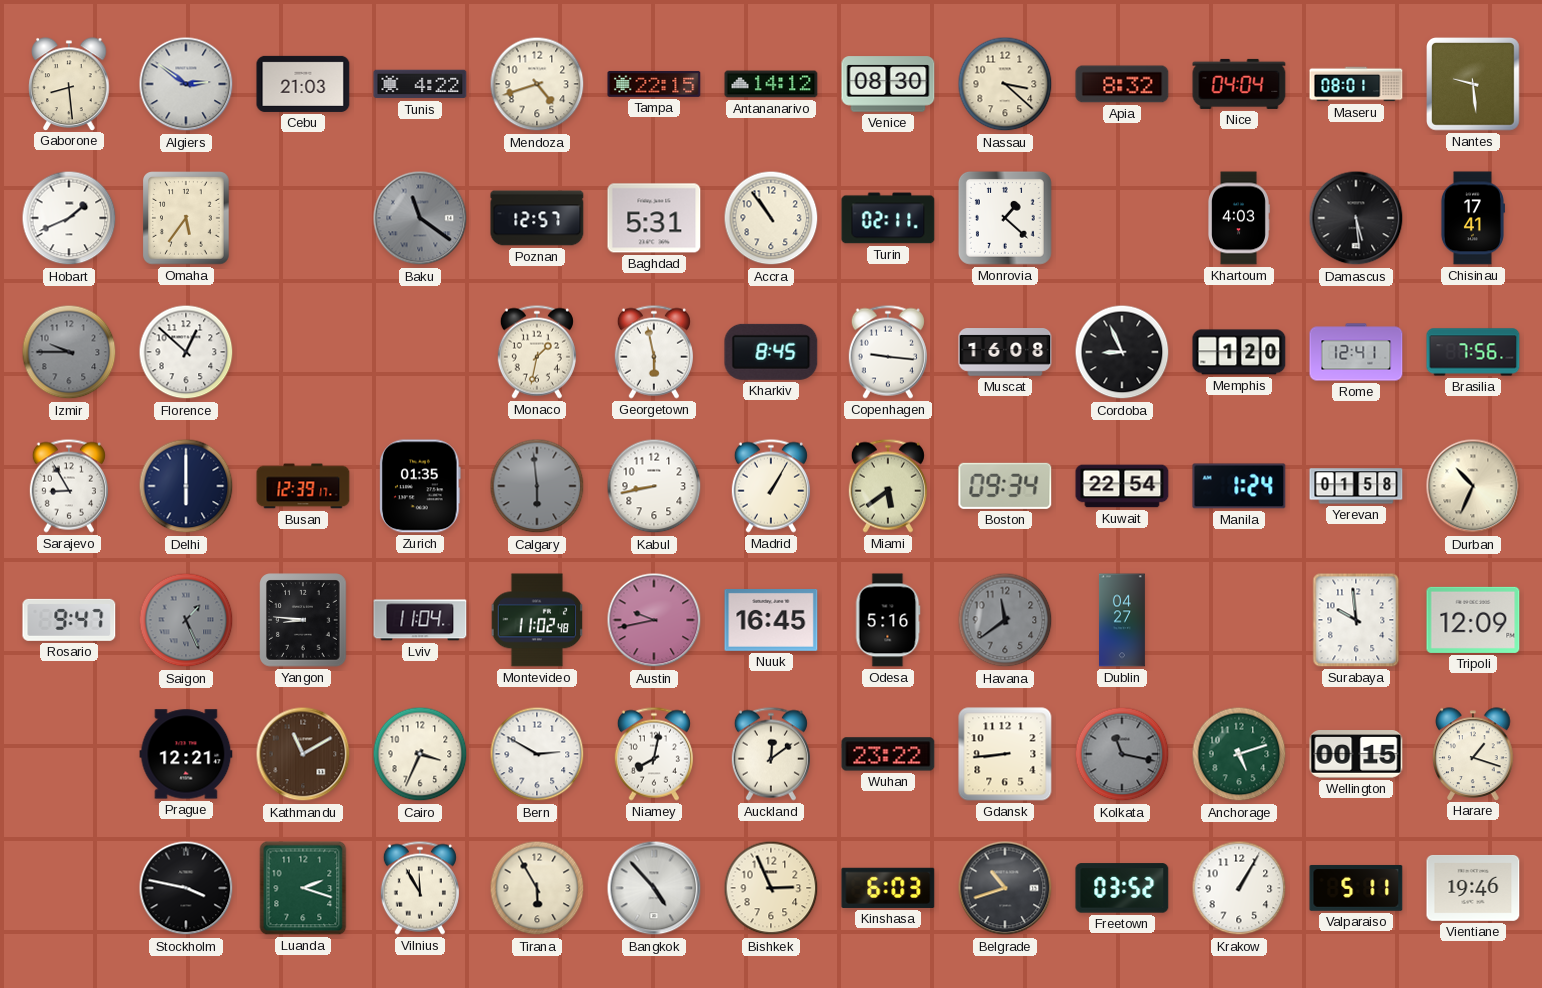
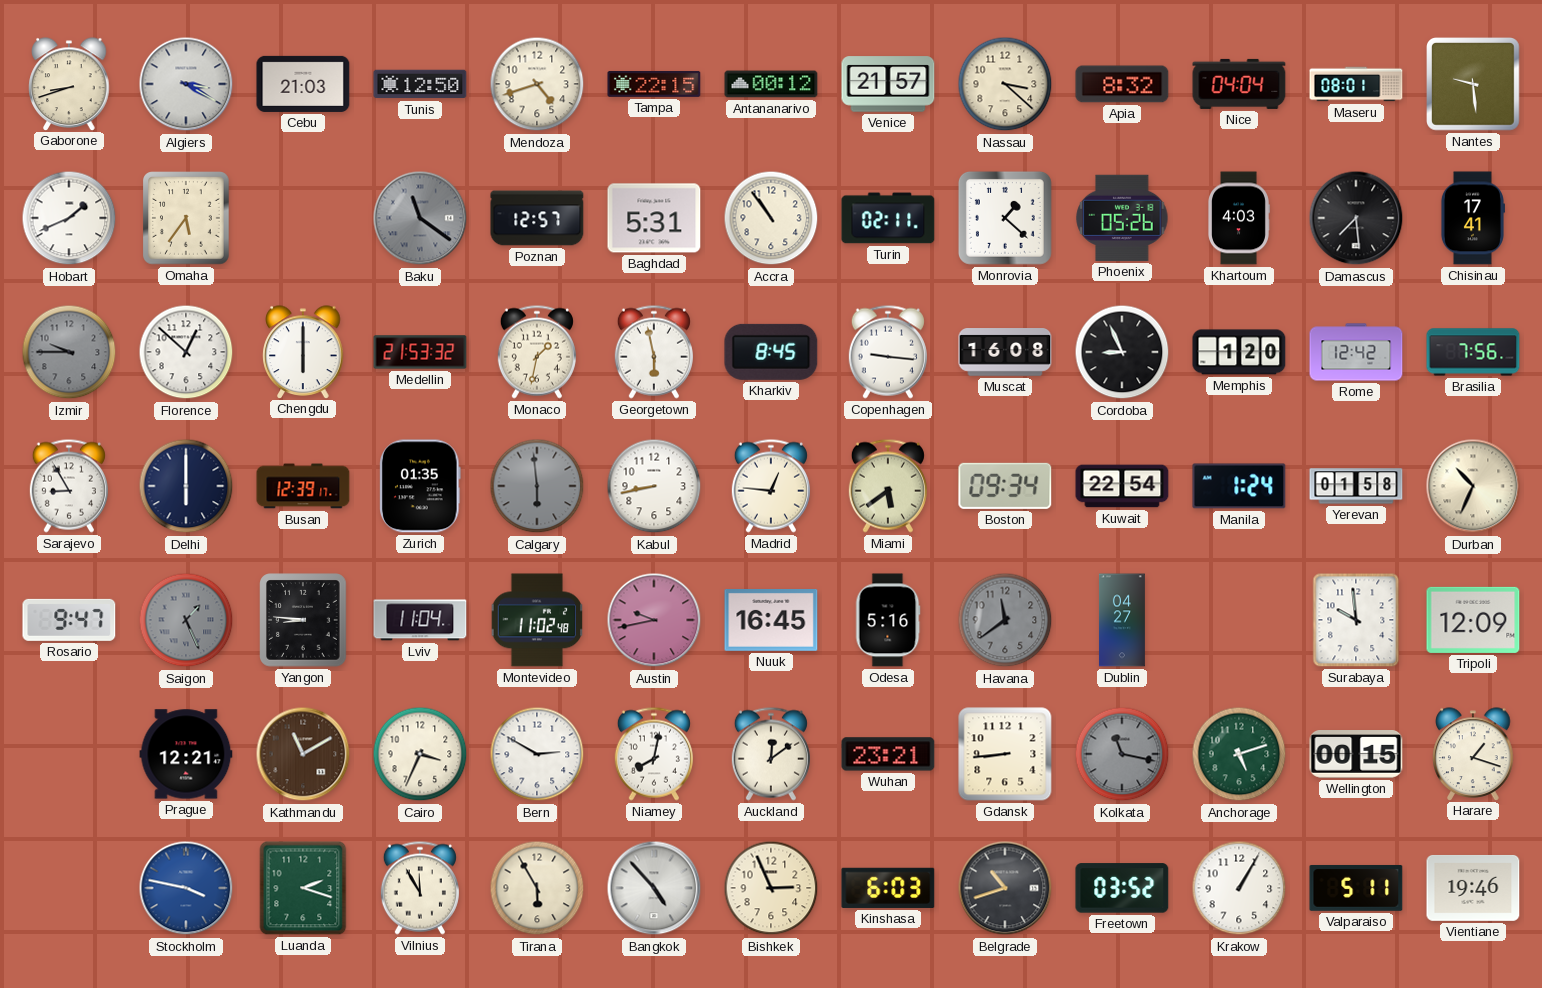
Gaborone: 8:29 -> 8:42
Algiers: 2:51 -> 3:20
Tunis: 4:22 -> 12:50
Antananarivo: 14:12 -> 00:12
Venice: 08:30 -> 21:57
Phoenix: none -> 05:26
Damascus: 5:29 -> 7:29
Chengdu: none -> 6:00
Medellin: none -> 21:53
Rome: 12:41 -> 12:42
Madrid: 1:05 -> 12:46
Wuhan: 23:22 -> 23:21
Stockholm dial: black -> blue
